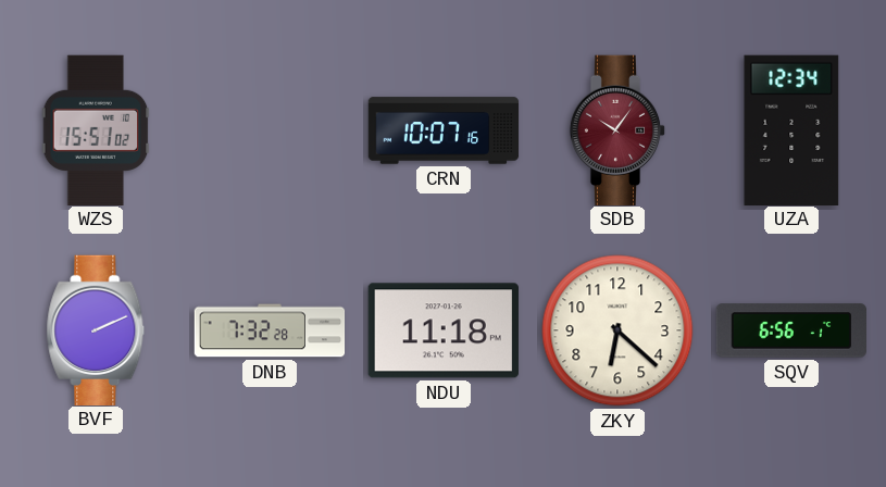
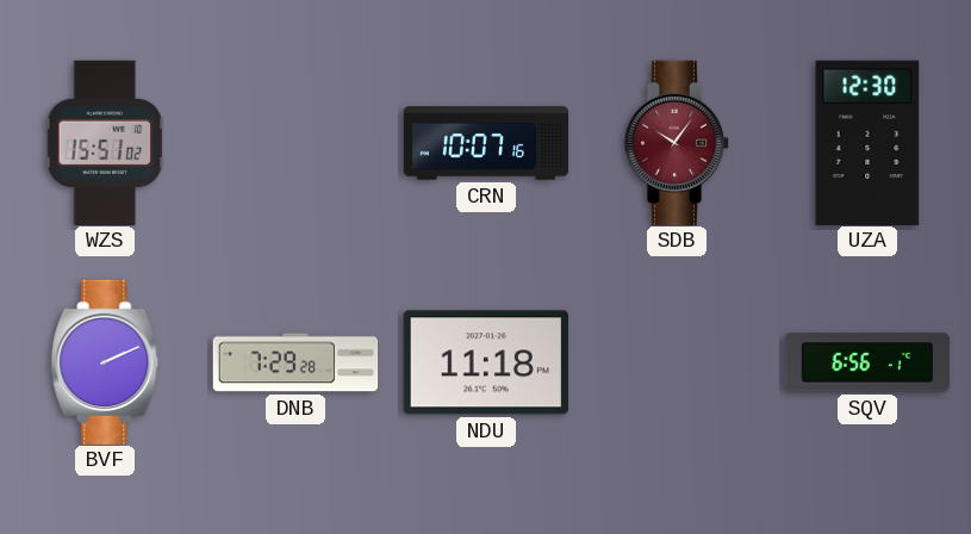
UZA: 12:34 -> 12:30
DNB: 7:32 -> 7:29
ZKY: 6:22 -> none
